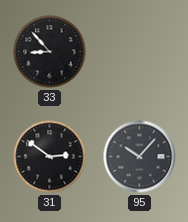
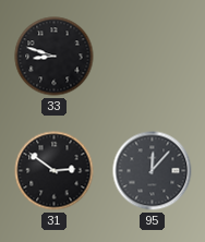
33: 8:53 -> 8:48
95: 10:07 -> 12:07
